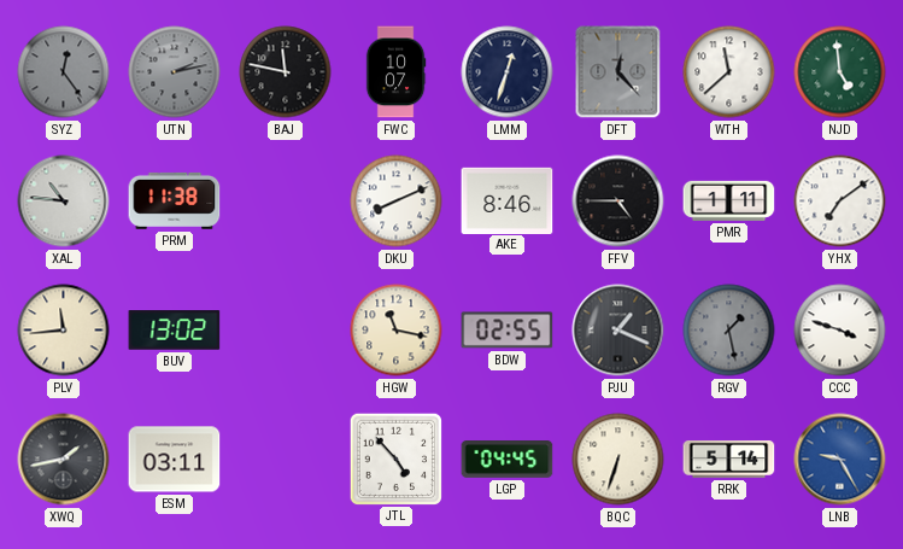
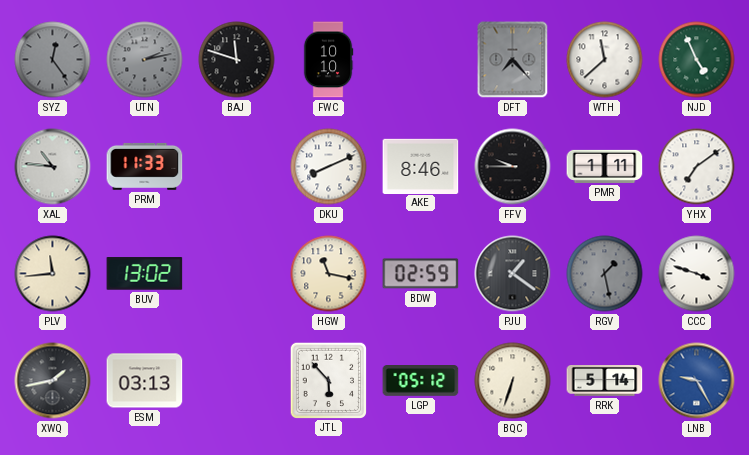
BAJ: 11:47 -> 11:48
FWC: 10:07 -> 10:10
LMM: 12:33 -> none
DFT: 12:23 -> 7:23
NJD: 4:59 -> 4:56
PRM: 11:38 -> 11:33
FFV: 4:45 -> 9:45
BDW: 02:55 -> 02:59
PJU: 1:19 -> 1:21
ESM: 03:11 -> 03:13
JTL: 4:53 -> 5:53
LGP: 04:45 -> 05:12
